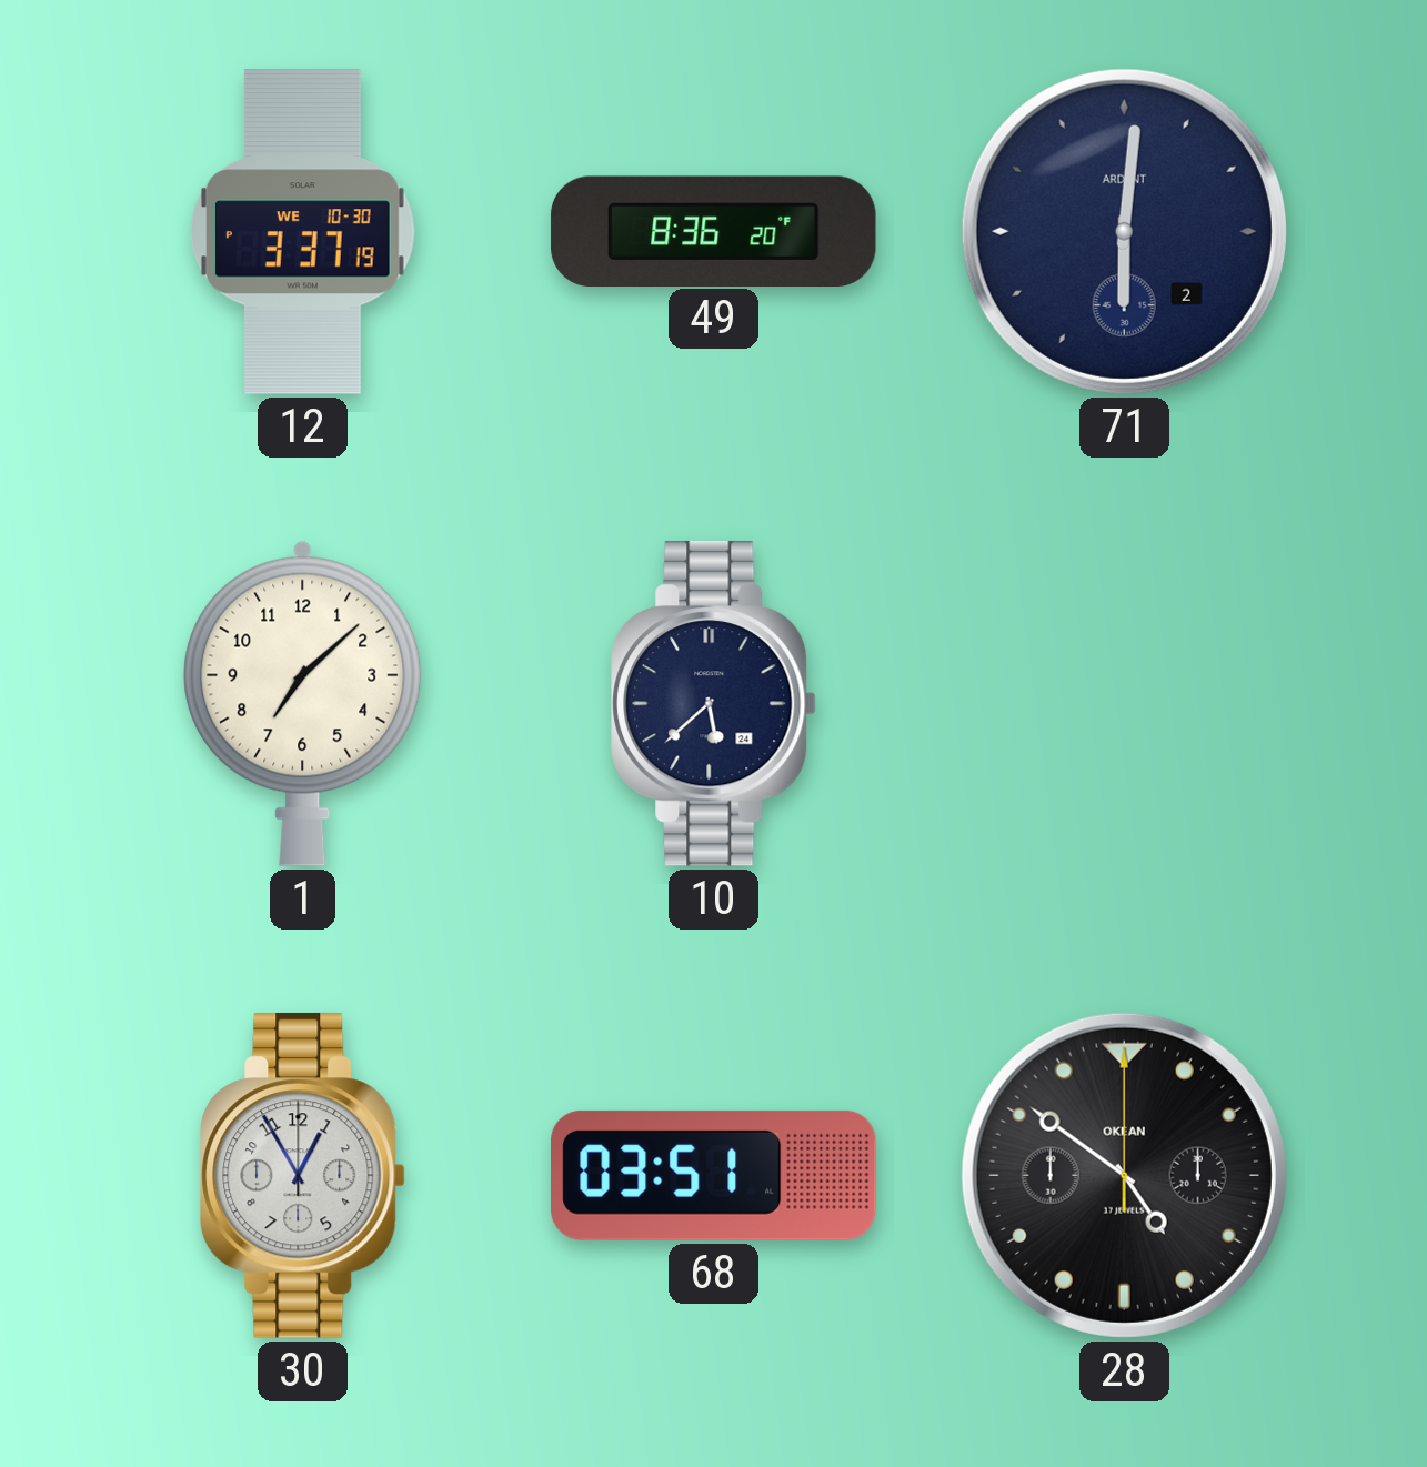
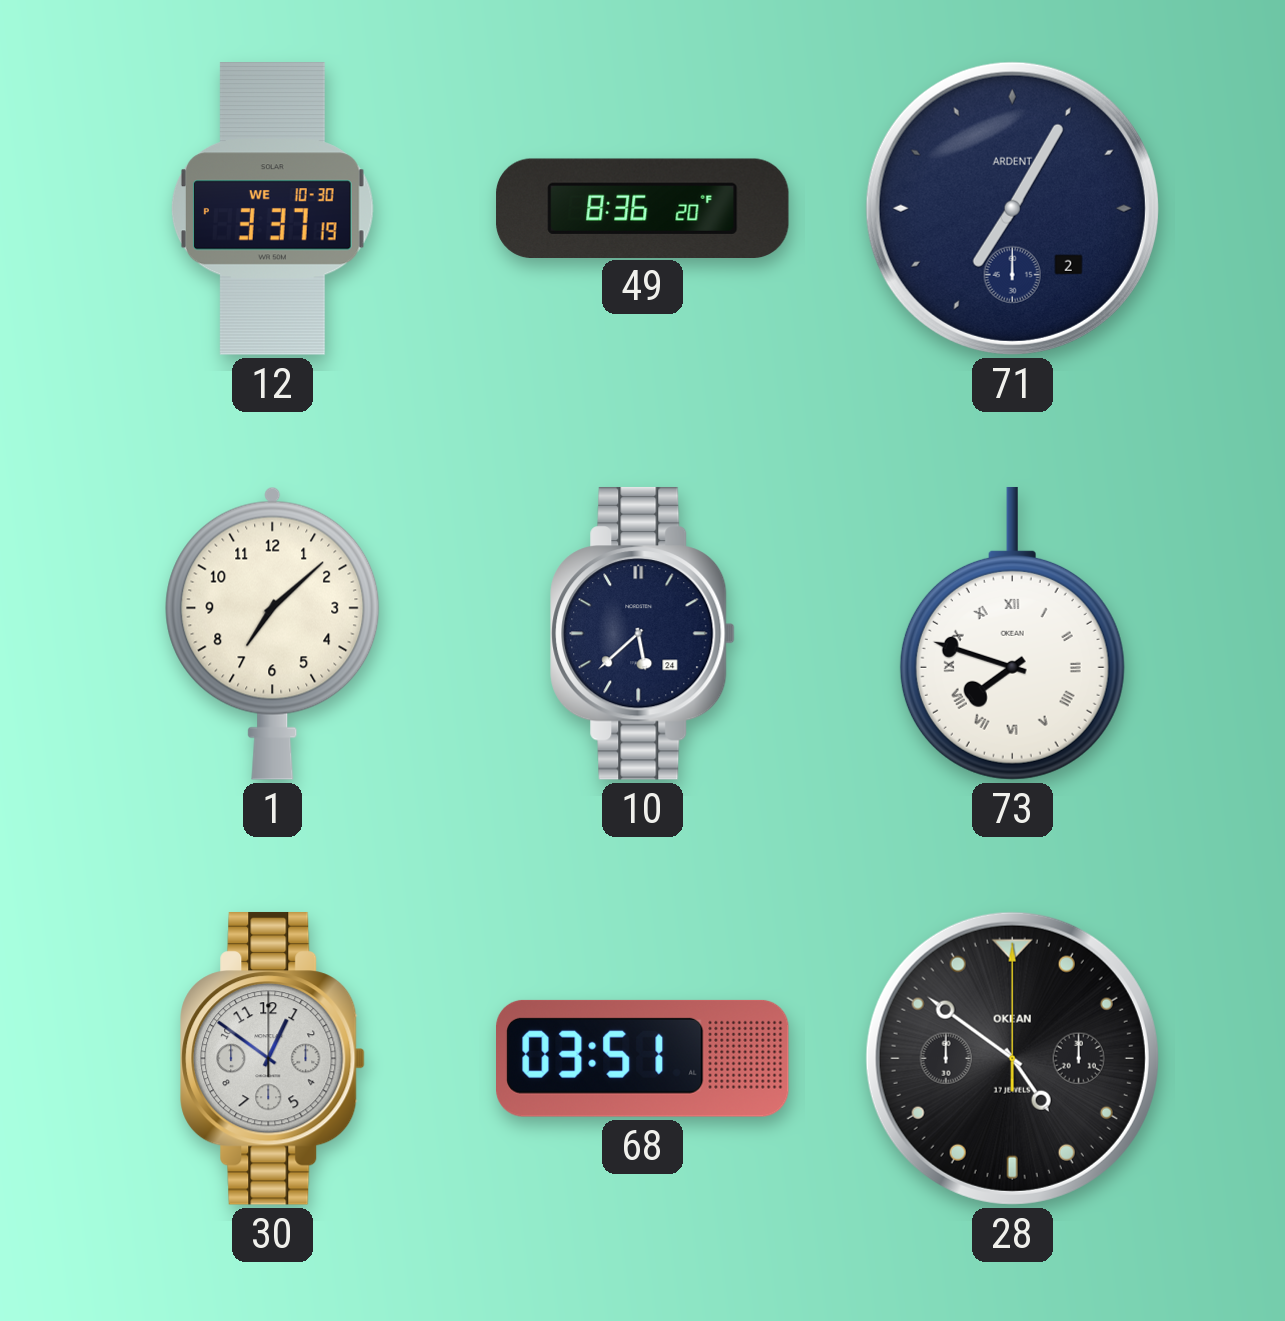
71: 6:01 -> 7:05
73: none -> 7:48
30: 12:55 -> 12:51
